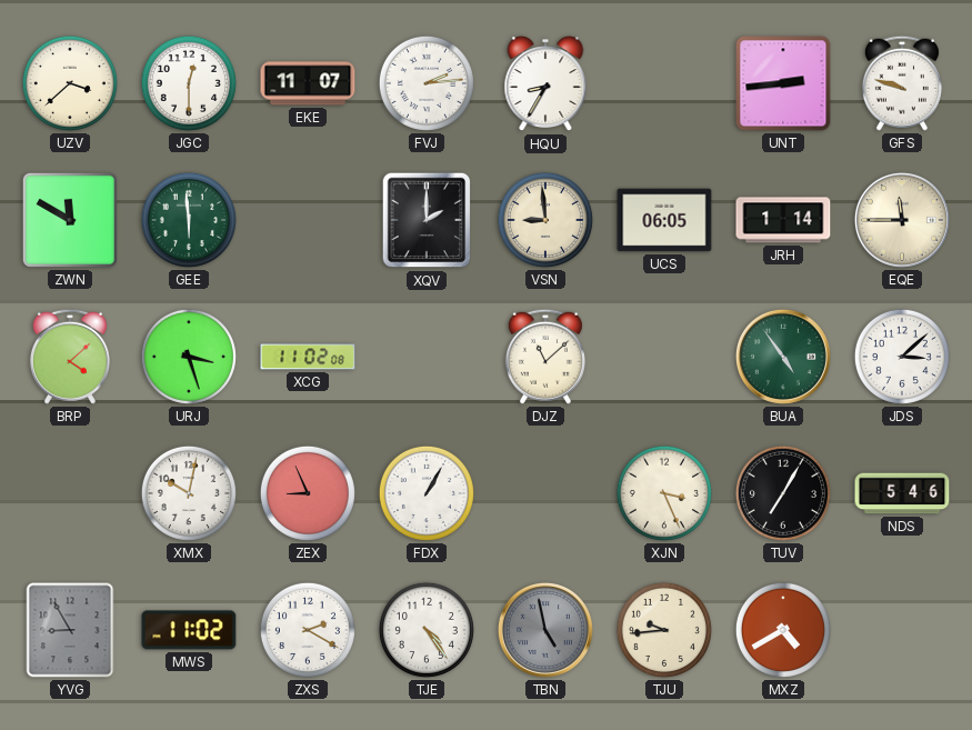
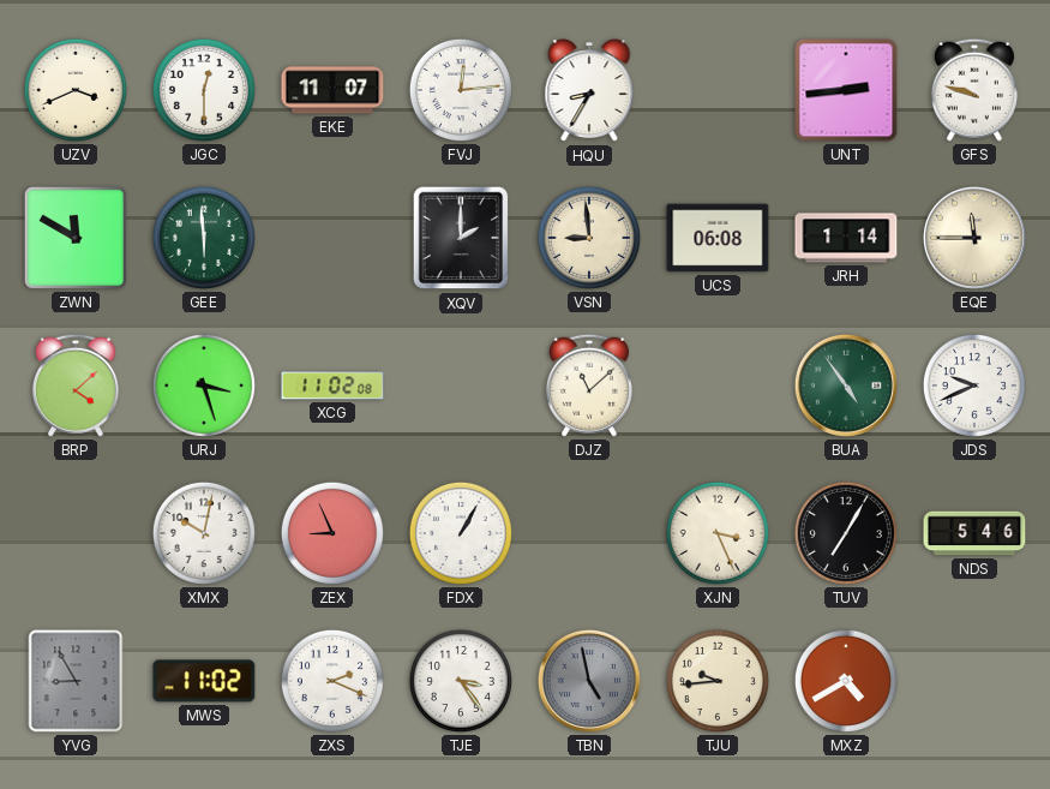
UZV: 3:38 -> 3:41
FVJ: 2:14 -> 12:14
UCS: 06:05 -> 06:08
JDS: 3:08 -> 9:41
ZXS: 2:20 -> 2:19
TJE: 4:24 -> 3:24
